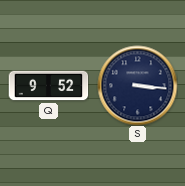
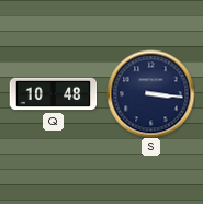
Q: 9:52 -> 10:48
